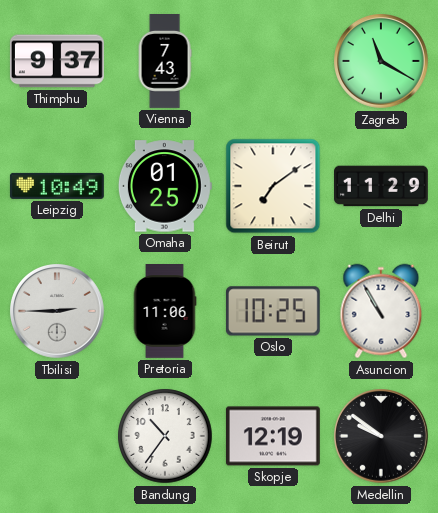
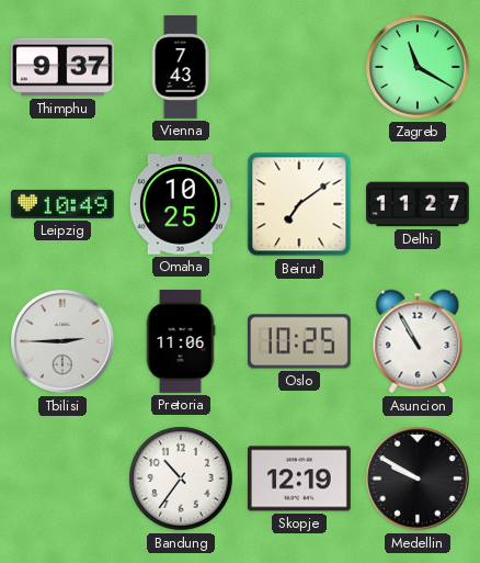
Omaha: 01:25 -> 10:25
Delhi: 11:29 -> 11:27
Medellin: 9:51 -> 9:50
